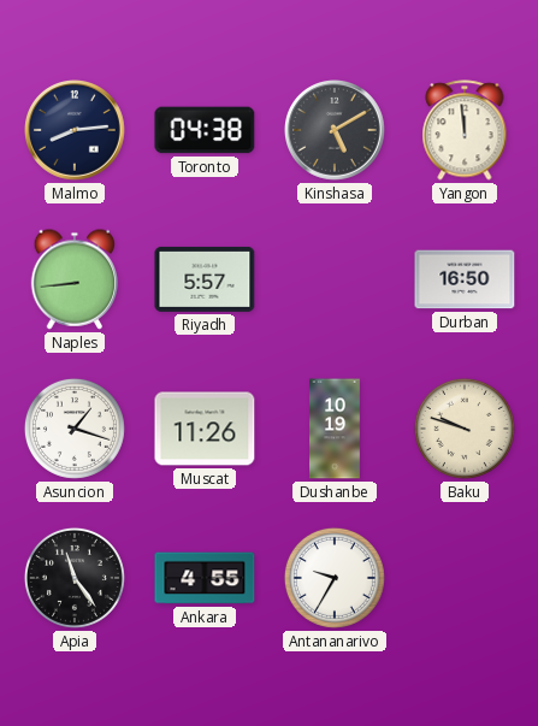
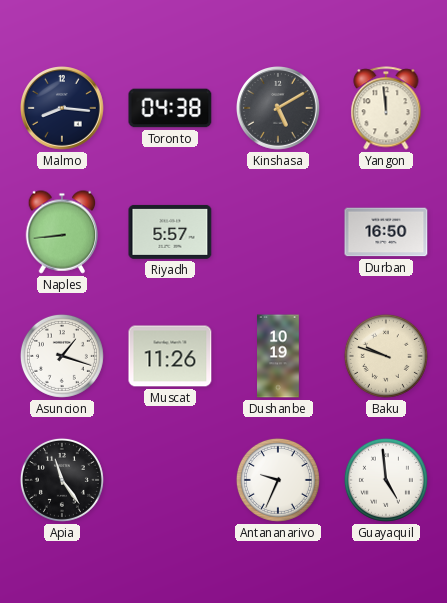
Malmo: 8:14 -> 8:16
Ankara: 4:55 -> none
Antananarivo: 9:35 -> 9:34
Guayaquil: none -> 4:59
